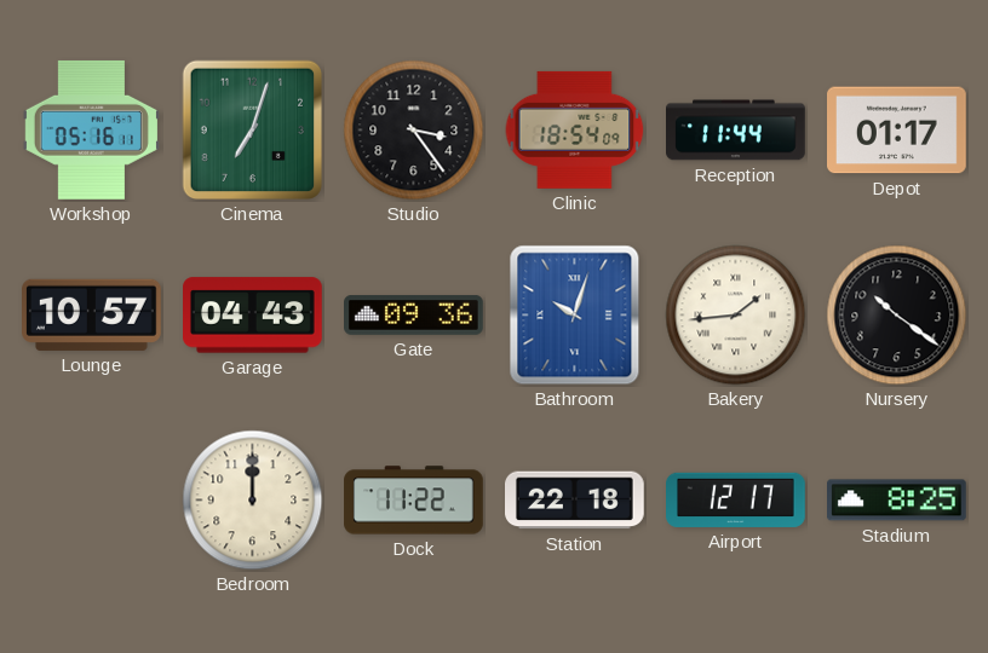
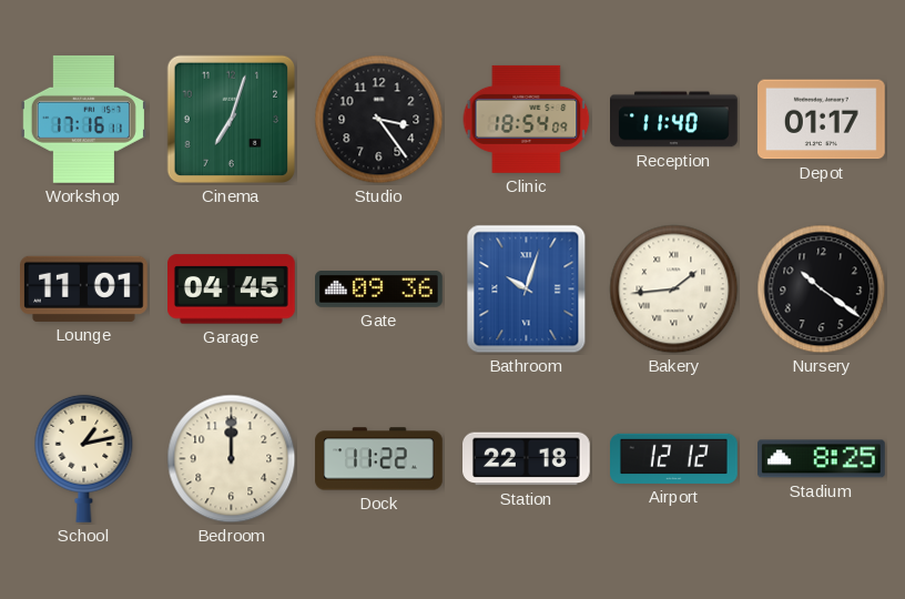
Workshop: 05:16 -> 17:16
Reception: 11:44 -> 11:40
Lounge: 10:57 -> 11:01
Garage: 04:43 -> 04:45
School: none -> 1:13
Airport: 12:17 -> 12:12
